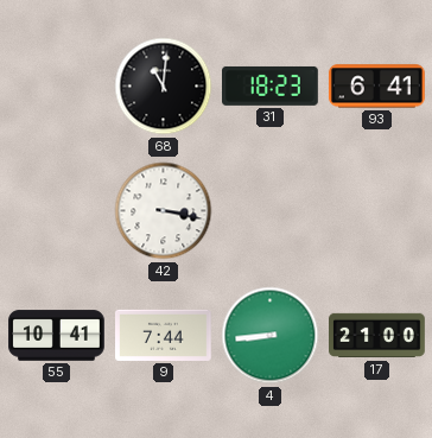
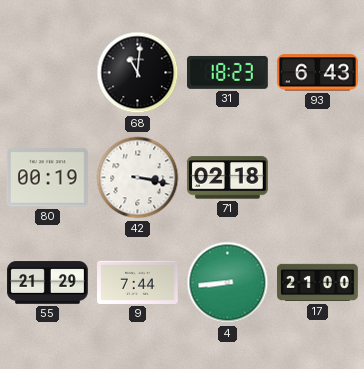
93: 6:41 -> 6:43
80: none -> 00:19
71: none -> 02:18
55: 10:41 -> 21:29
